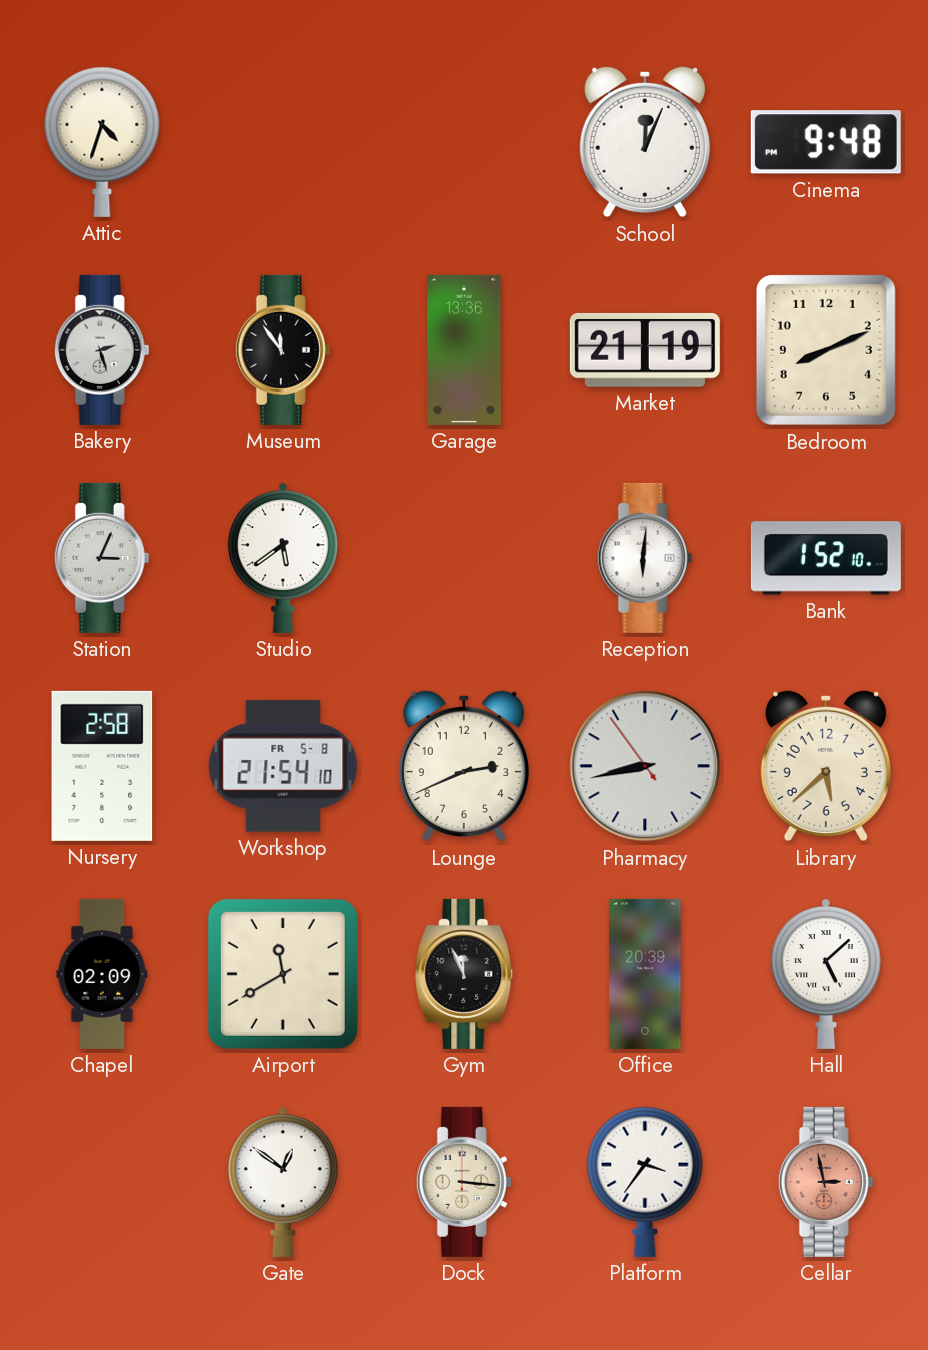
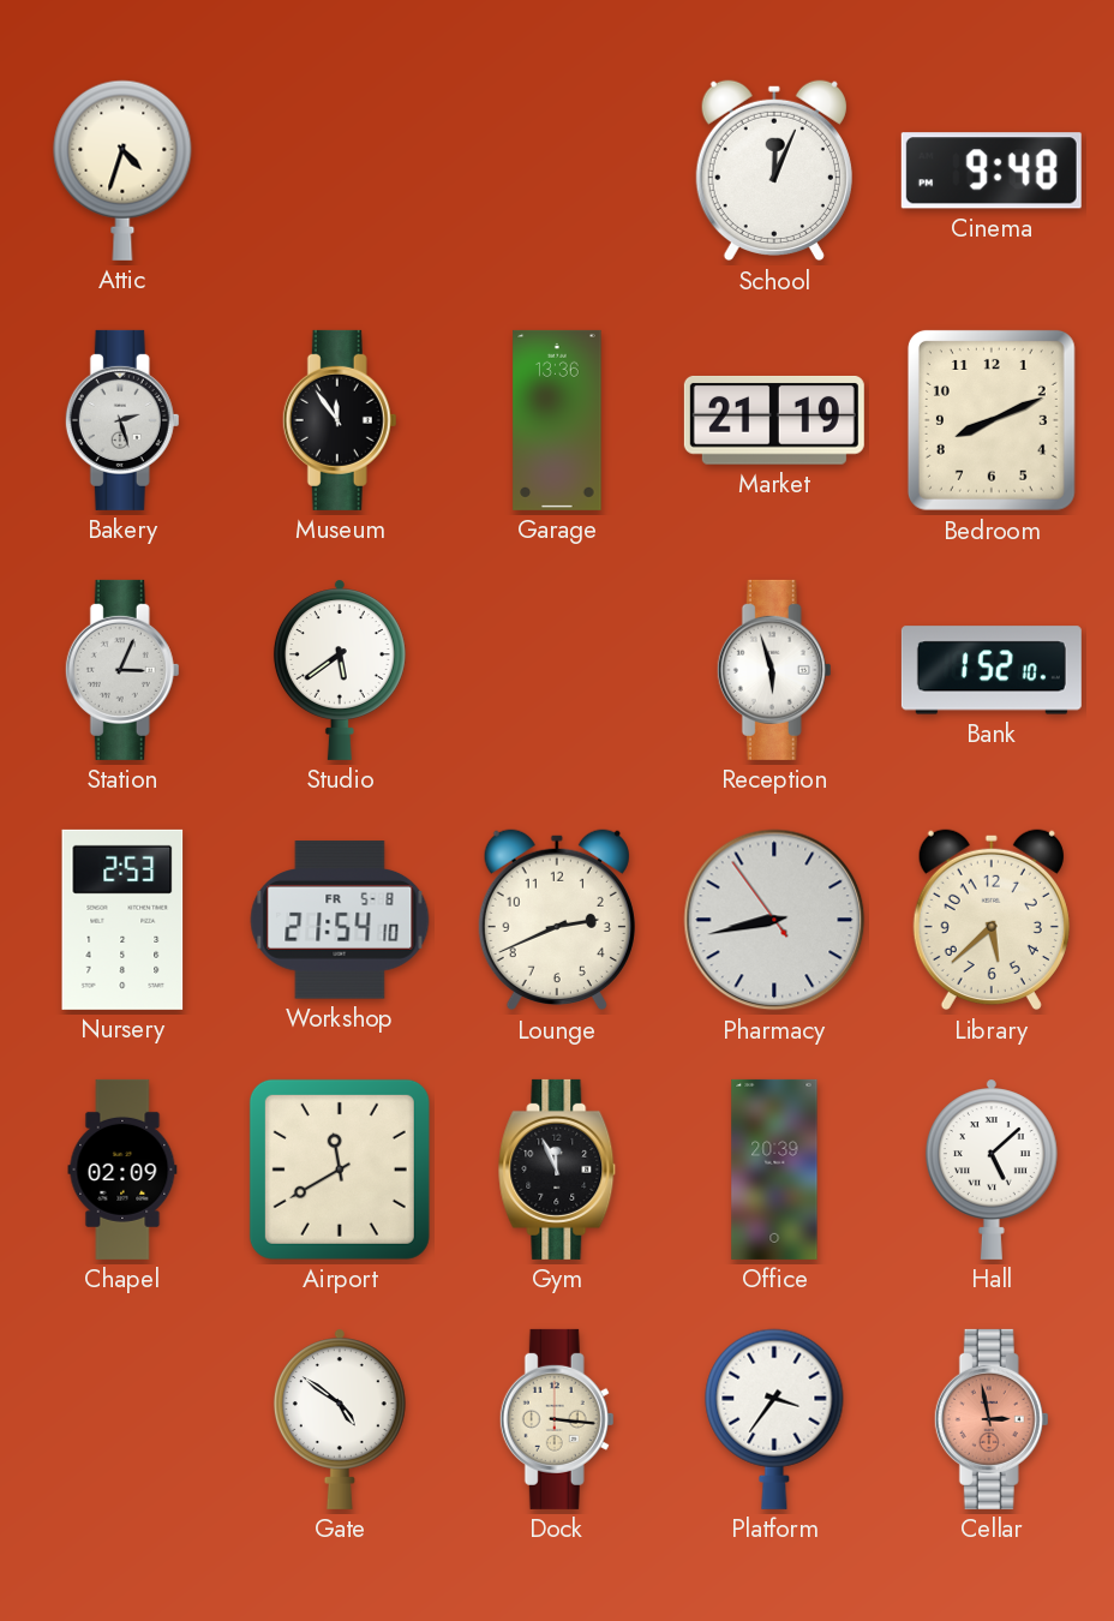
Reception: 6:01 -> 5:57
Nursery: 2:58 -> 2:53
Gate: 12:51 -> 4:51
